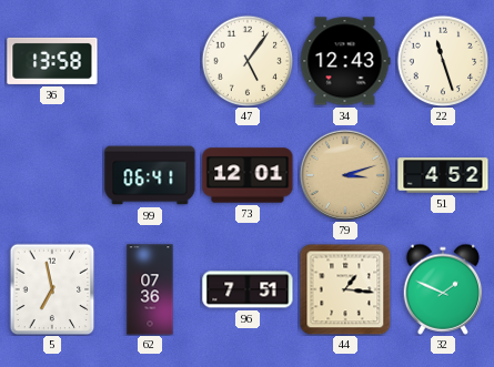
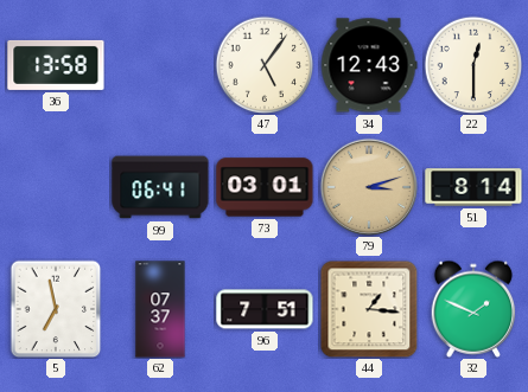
22: 11:27 -> 12:30
73: 12:01 -> 03:01
51: 4:52 -> 8:14
62: 07:36 -> 07:37
